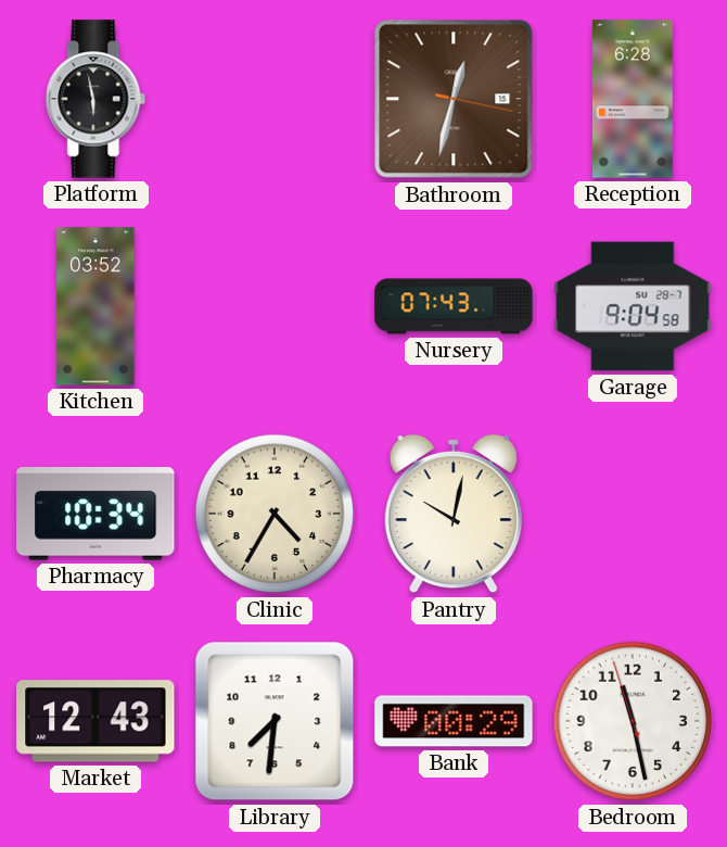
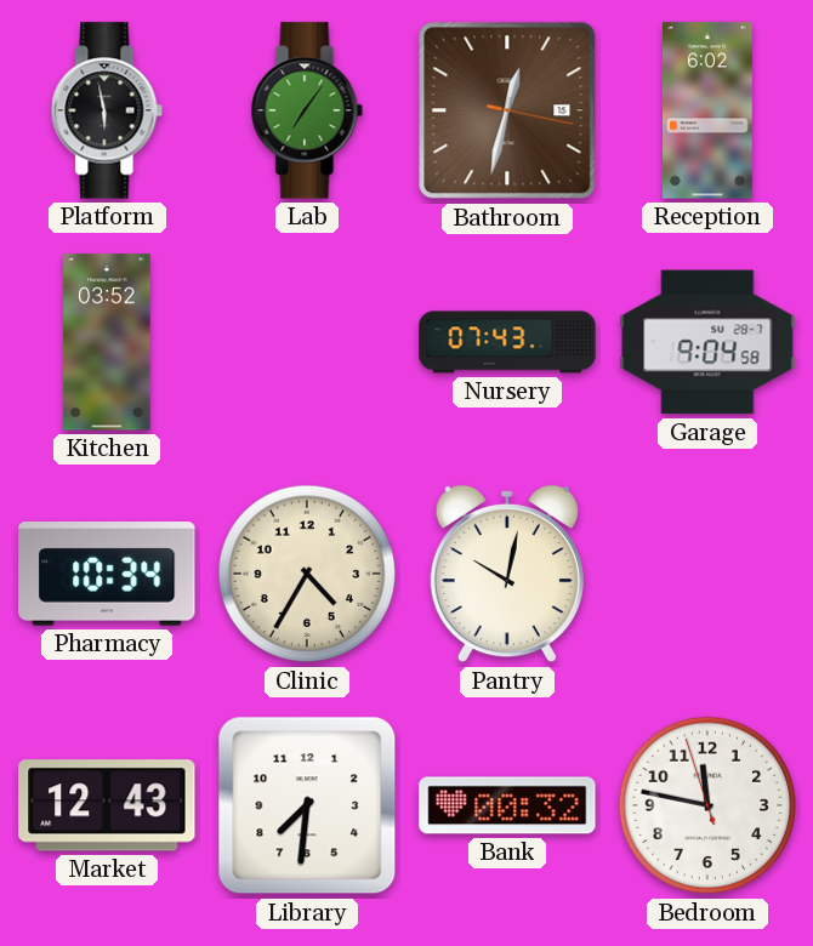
Lab: none -> 7:06
Reception: 6:28 -> 6:02
Bank: 00:29 -> 00:32
Bedroom: 11:27 -> 11:46
